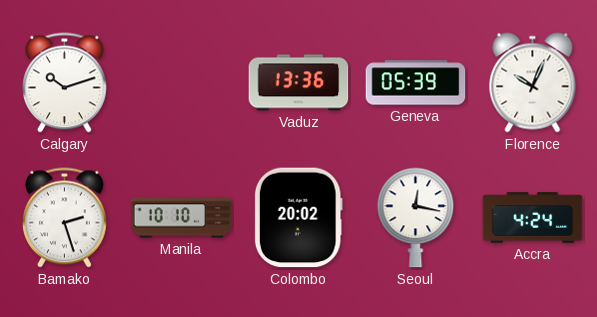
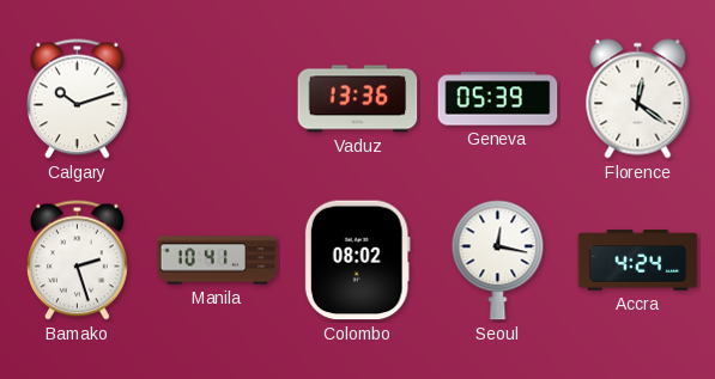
Florence: 10:04 -> 12:21
Manila: 10:10 -> 10:41
Colombo: 20:02 -> 08:02
